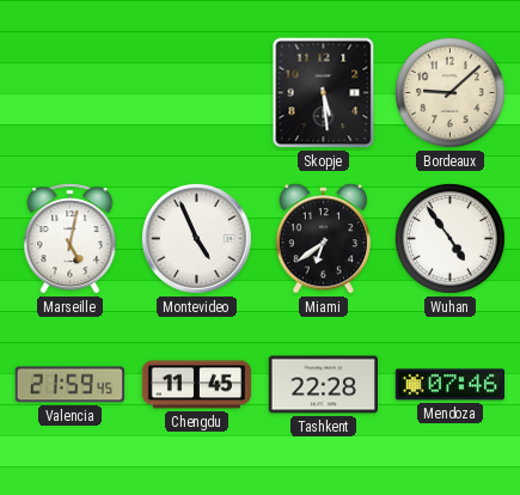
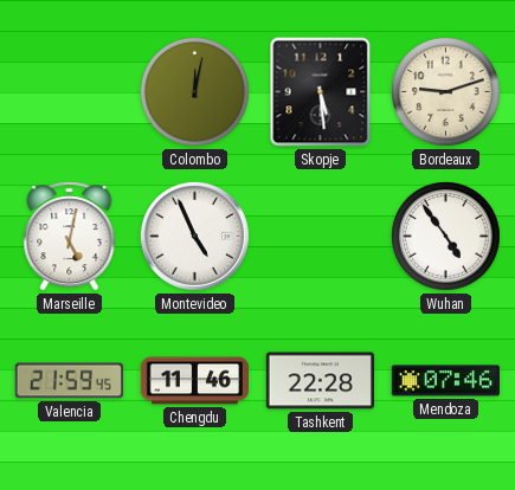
Colombo: none -> 12:02
Bordeaux: 9:08 -> 9:12
Miami: 6:39 -> none
Chengdu: 11:45 -> 11:46
